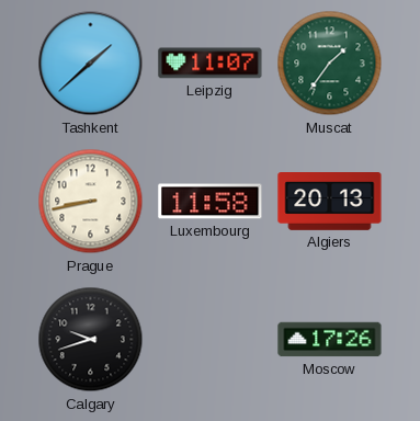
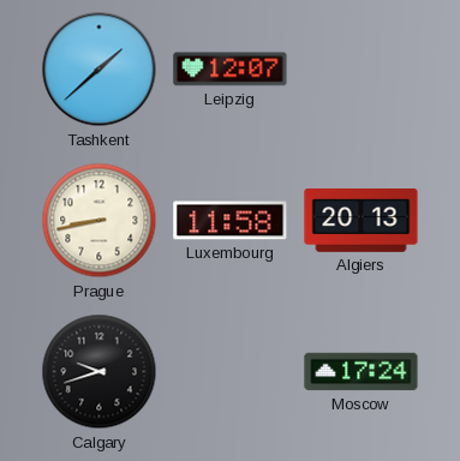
Leipzig: 11:07 -> 12:07
Muscat: 1:36 -> none
Moscow: 17:26 -> 17:24
